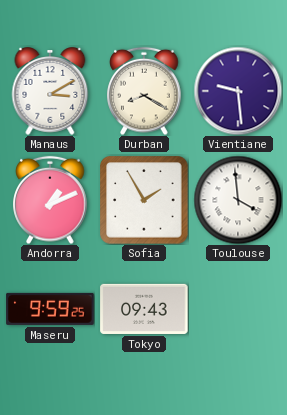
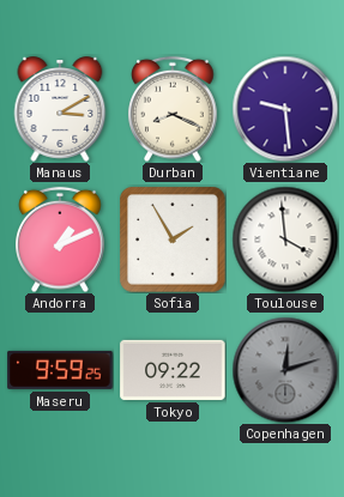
Durban: 8:20 -> 8:19
Tokyo: 09:43 -> 09:22
Copenhagen: none -> 12:12
